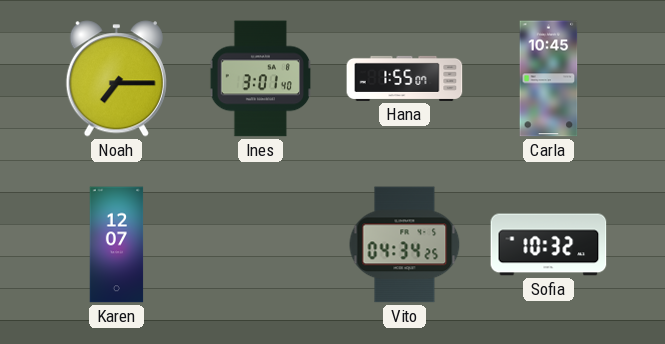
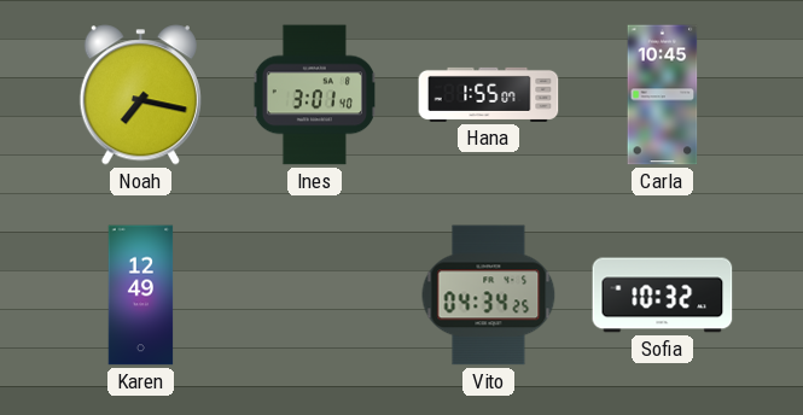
Noah: 7:15 -> 7:17
Karen: 12:07 -> 12:49
